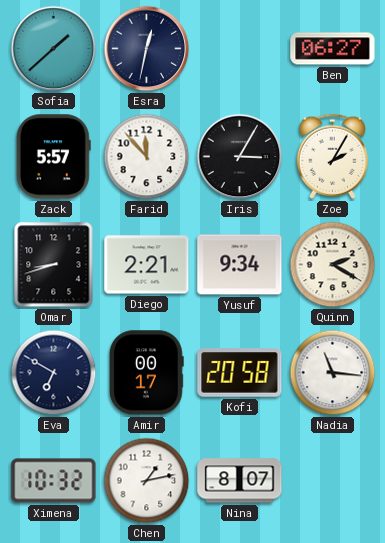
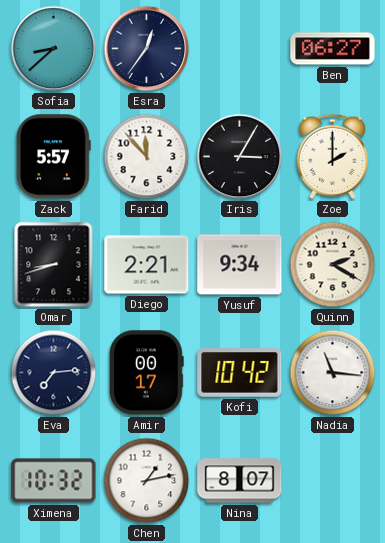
Sofia: 1:38 -> 8:38
Esra: 12:32 -> 12:36
Zoe: 2:05 -> 2:00
Eva: 6:50 -> 7:14
Kofi: 20:58 -> 10:42
